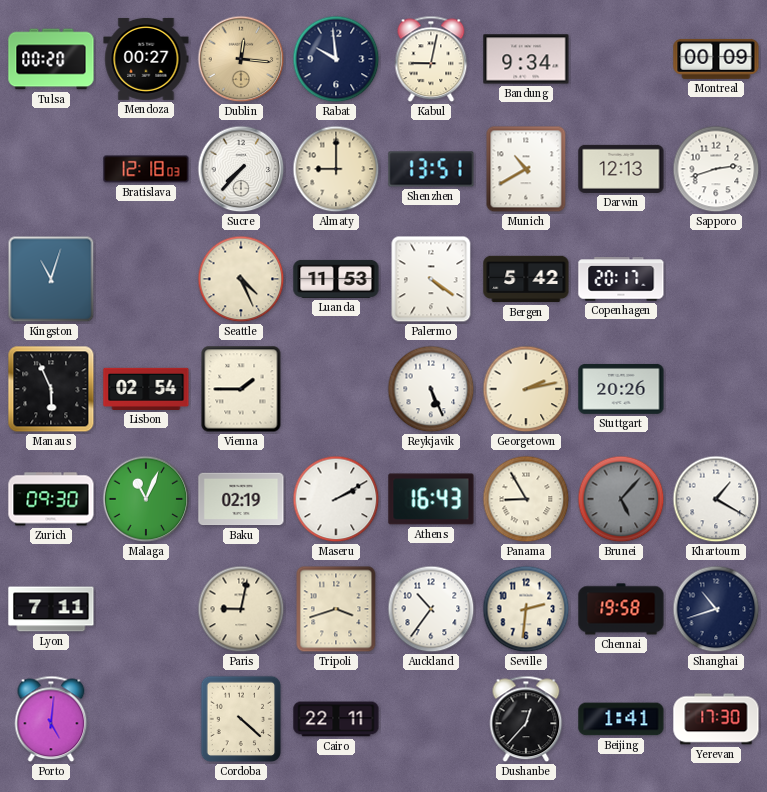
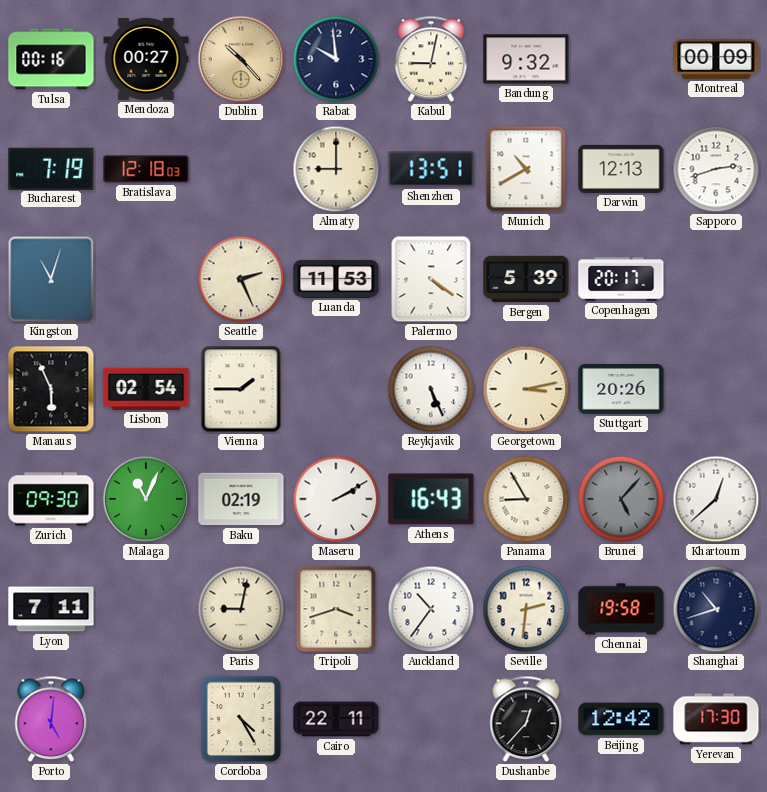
Tulsa: 00:20 -> 00:16
Dublin: 12:16 -> 10:23
Bandung: 9:34 -> 9:32
Bucharest: none -> 7:19
Sucre: 7:37 -> none
Seattle: 4:26 -> 2:26
Bergen: 5:42 -> 5:39
Georgetown: 2:13 -> 3:13
Khartoum: 1:20 -> 12:38
Cordoba: 4:22 -> 4:25
Beijing: 1:41 -> 12:42
